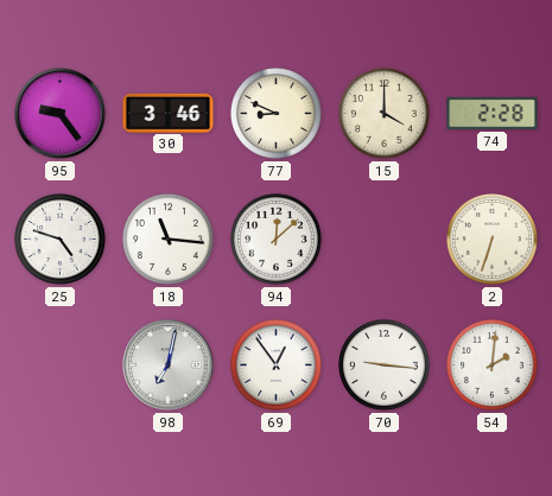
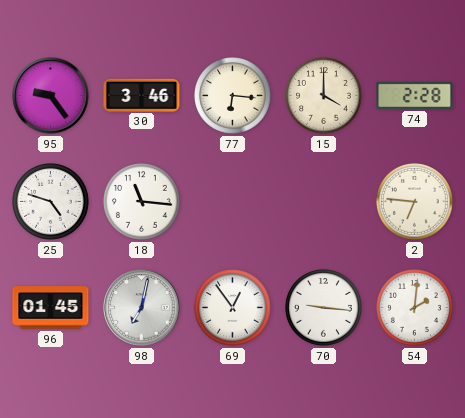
77: 8:49 -> 6:16
94: 12:08 -> none
2: 6:33 -> 6:46
96: none -> 01:45
